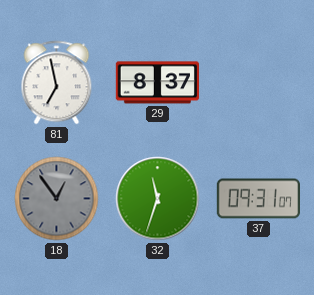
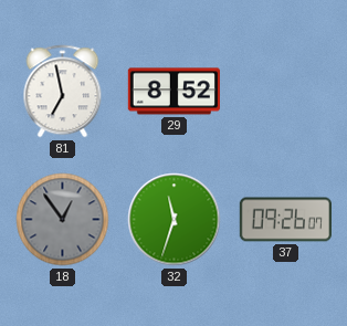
29: 8:37 -> 8:52
37: 09:31 -> 09:26
